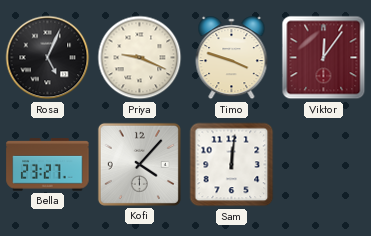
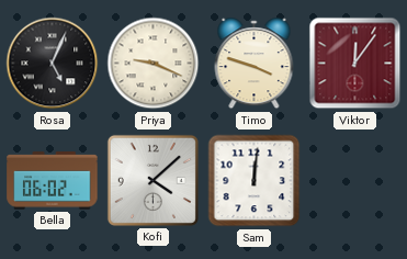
Bella: 23:27 -> 06:02
Kofi: 4:07 -> 4:08
